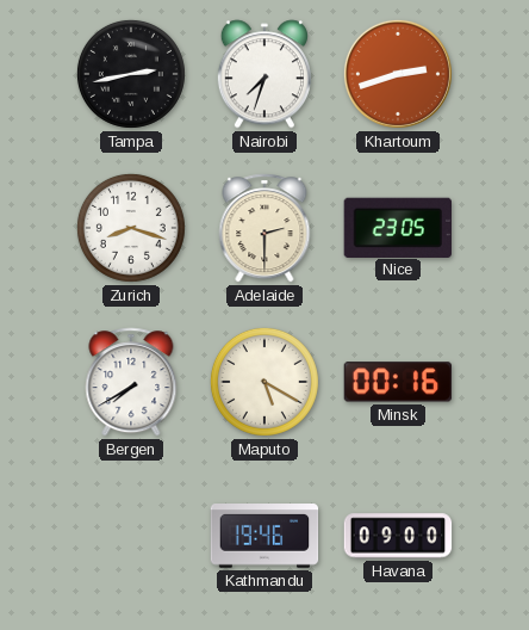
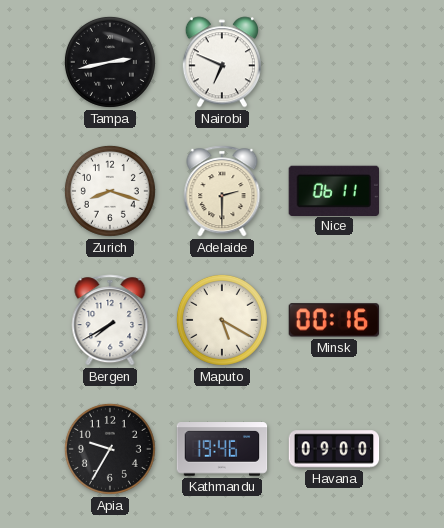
Nairobi: 7:33 -> 6:49
Khartoum: 2:42 -> none
Nice: 23:05 -> 06:11
Apia: none -> 9:35
